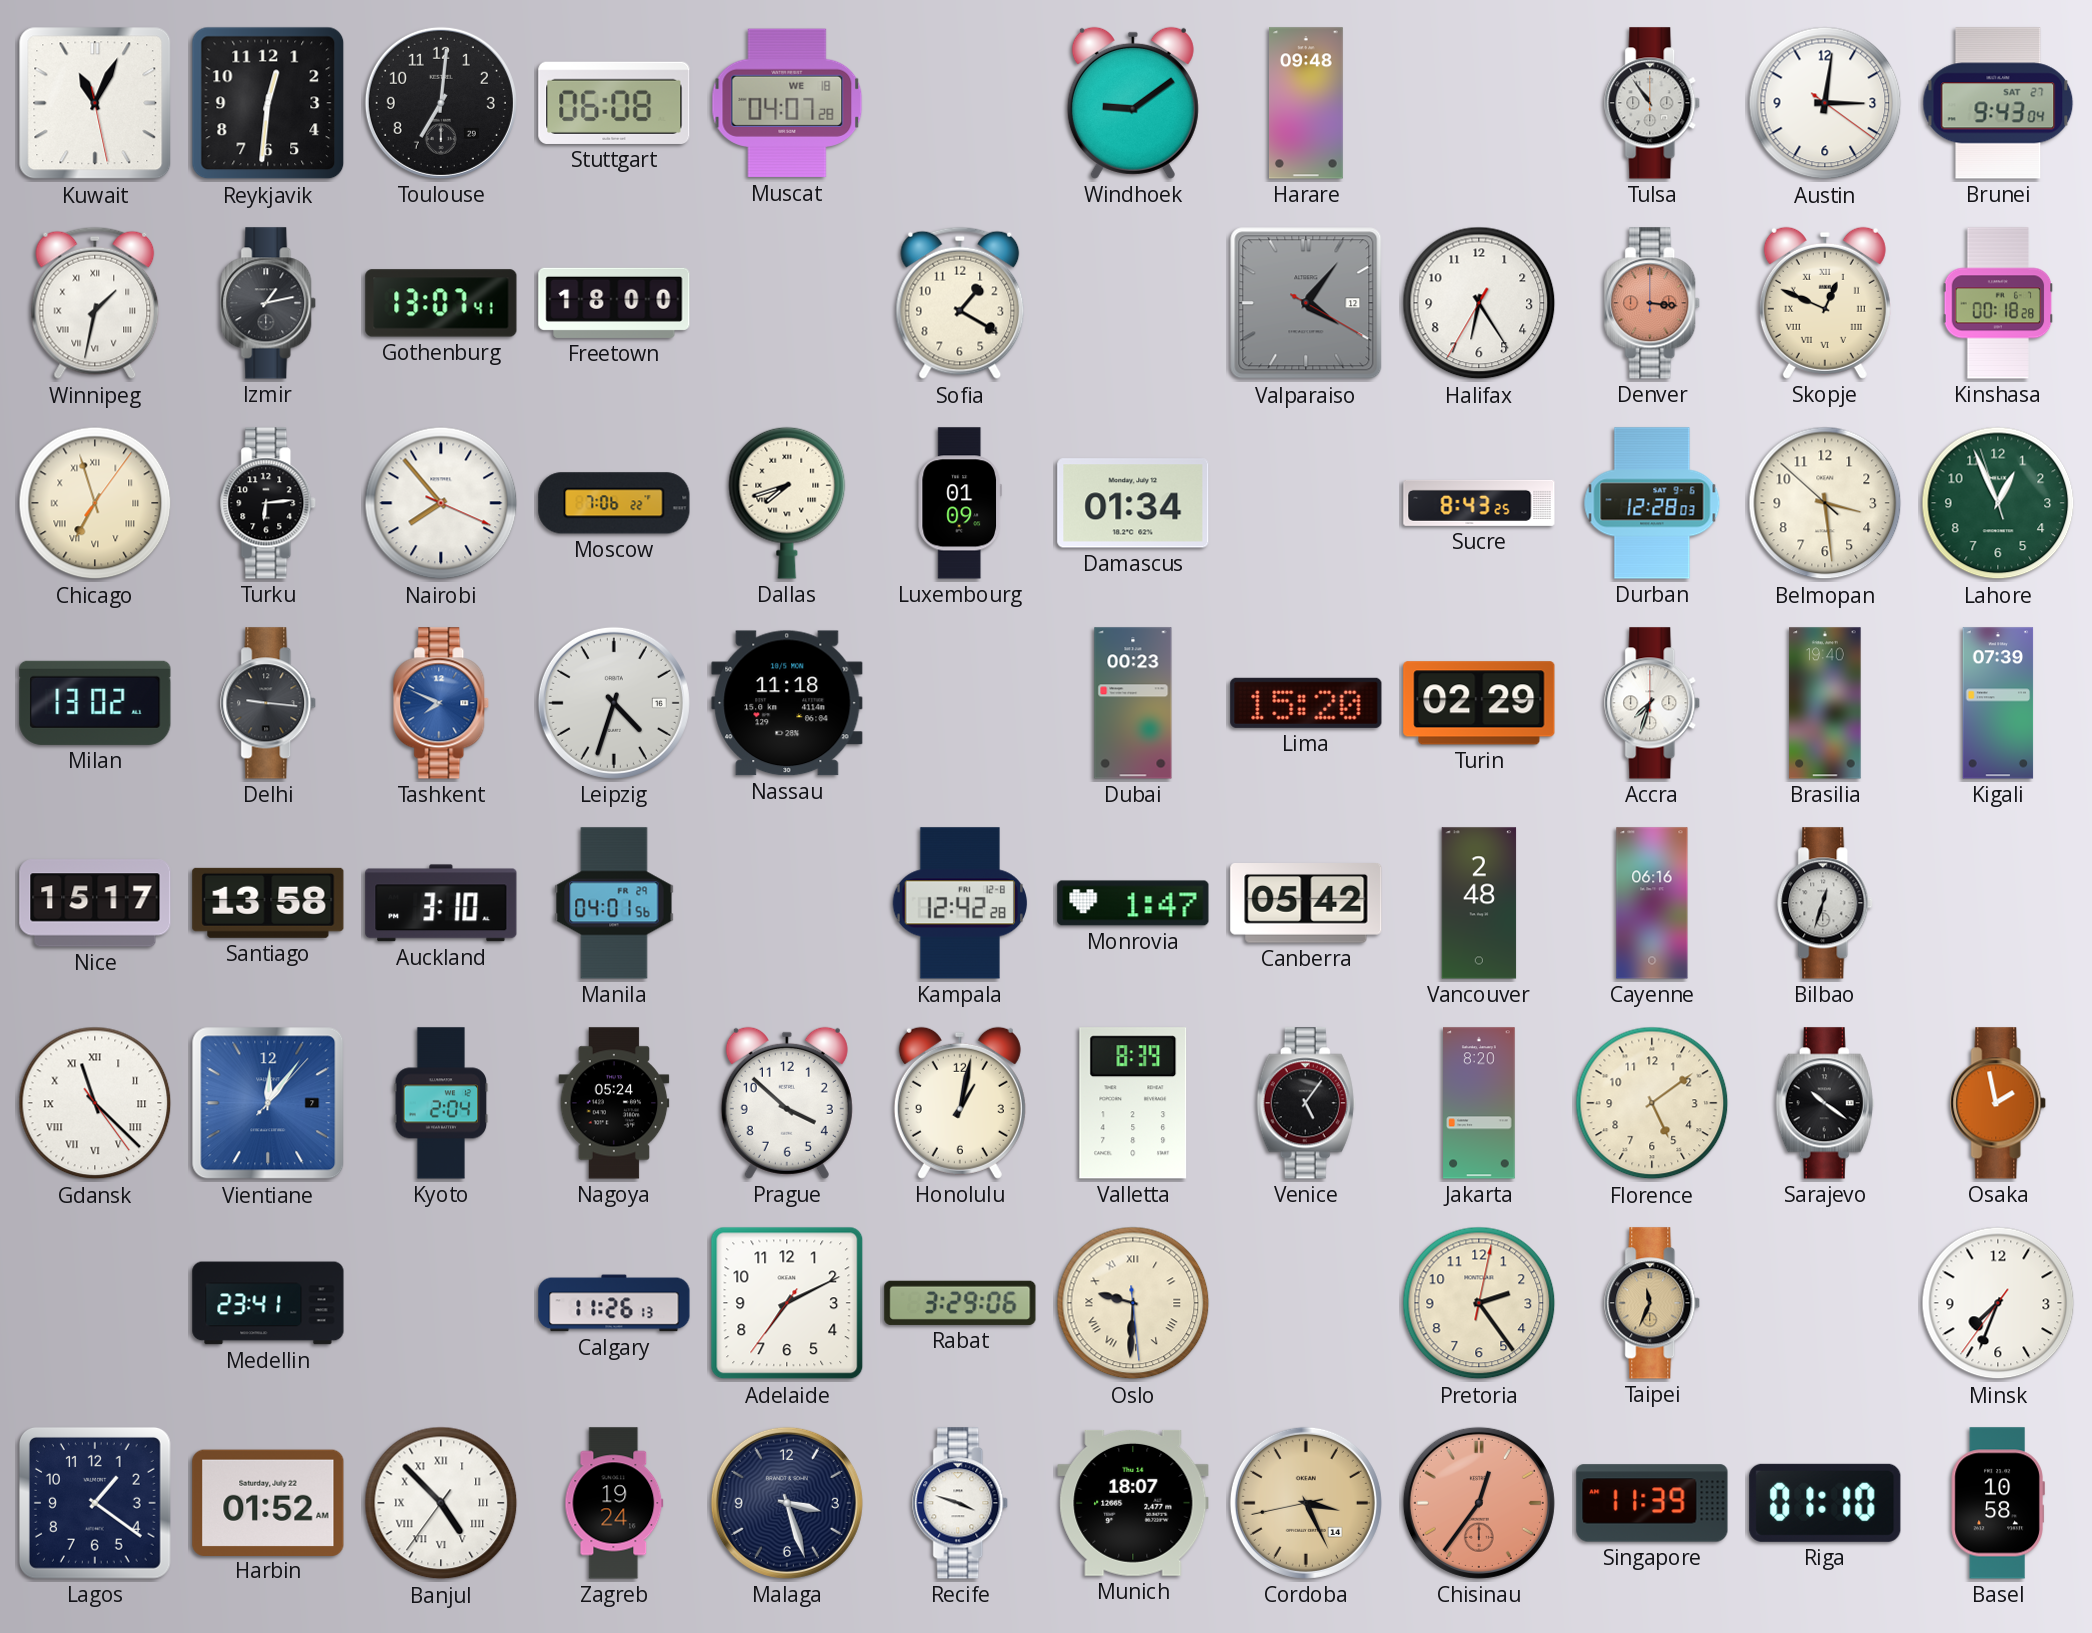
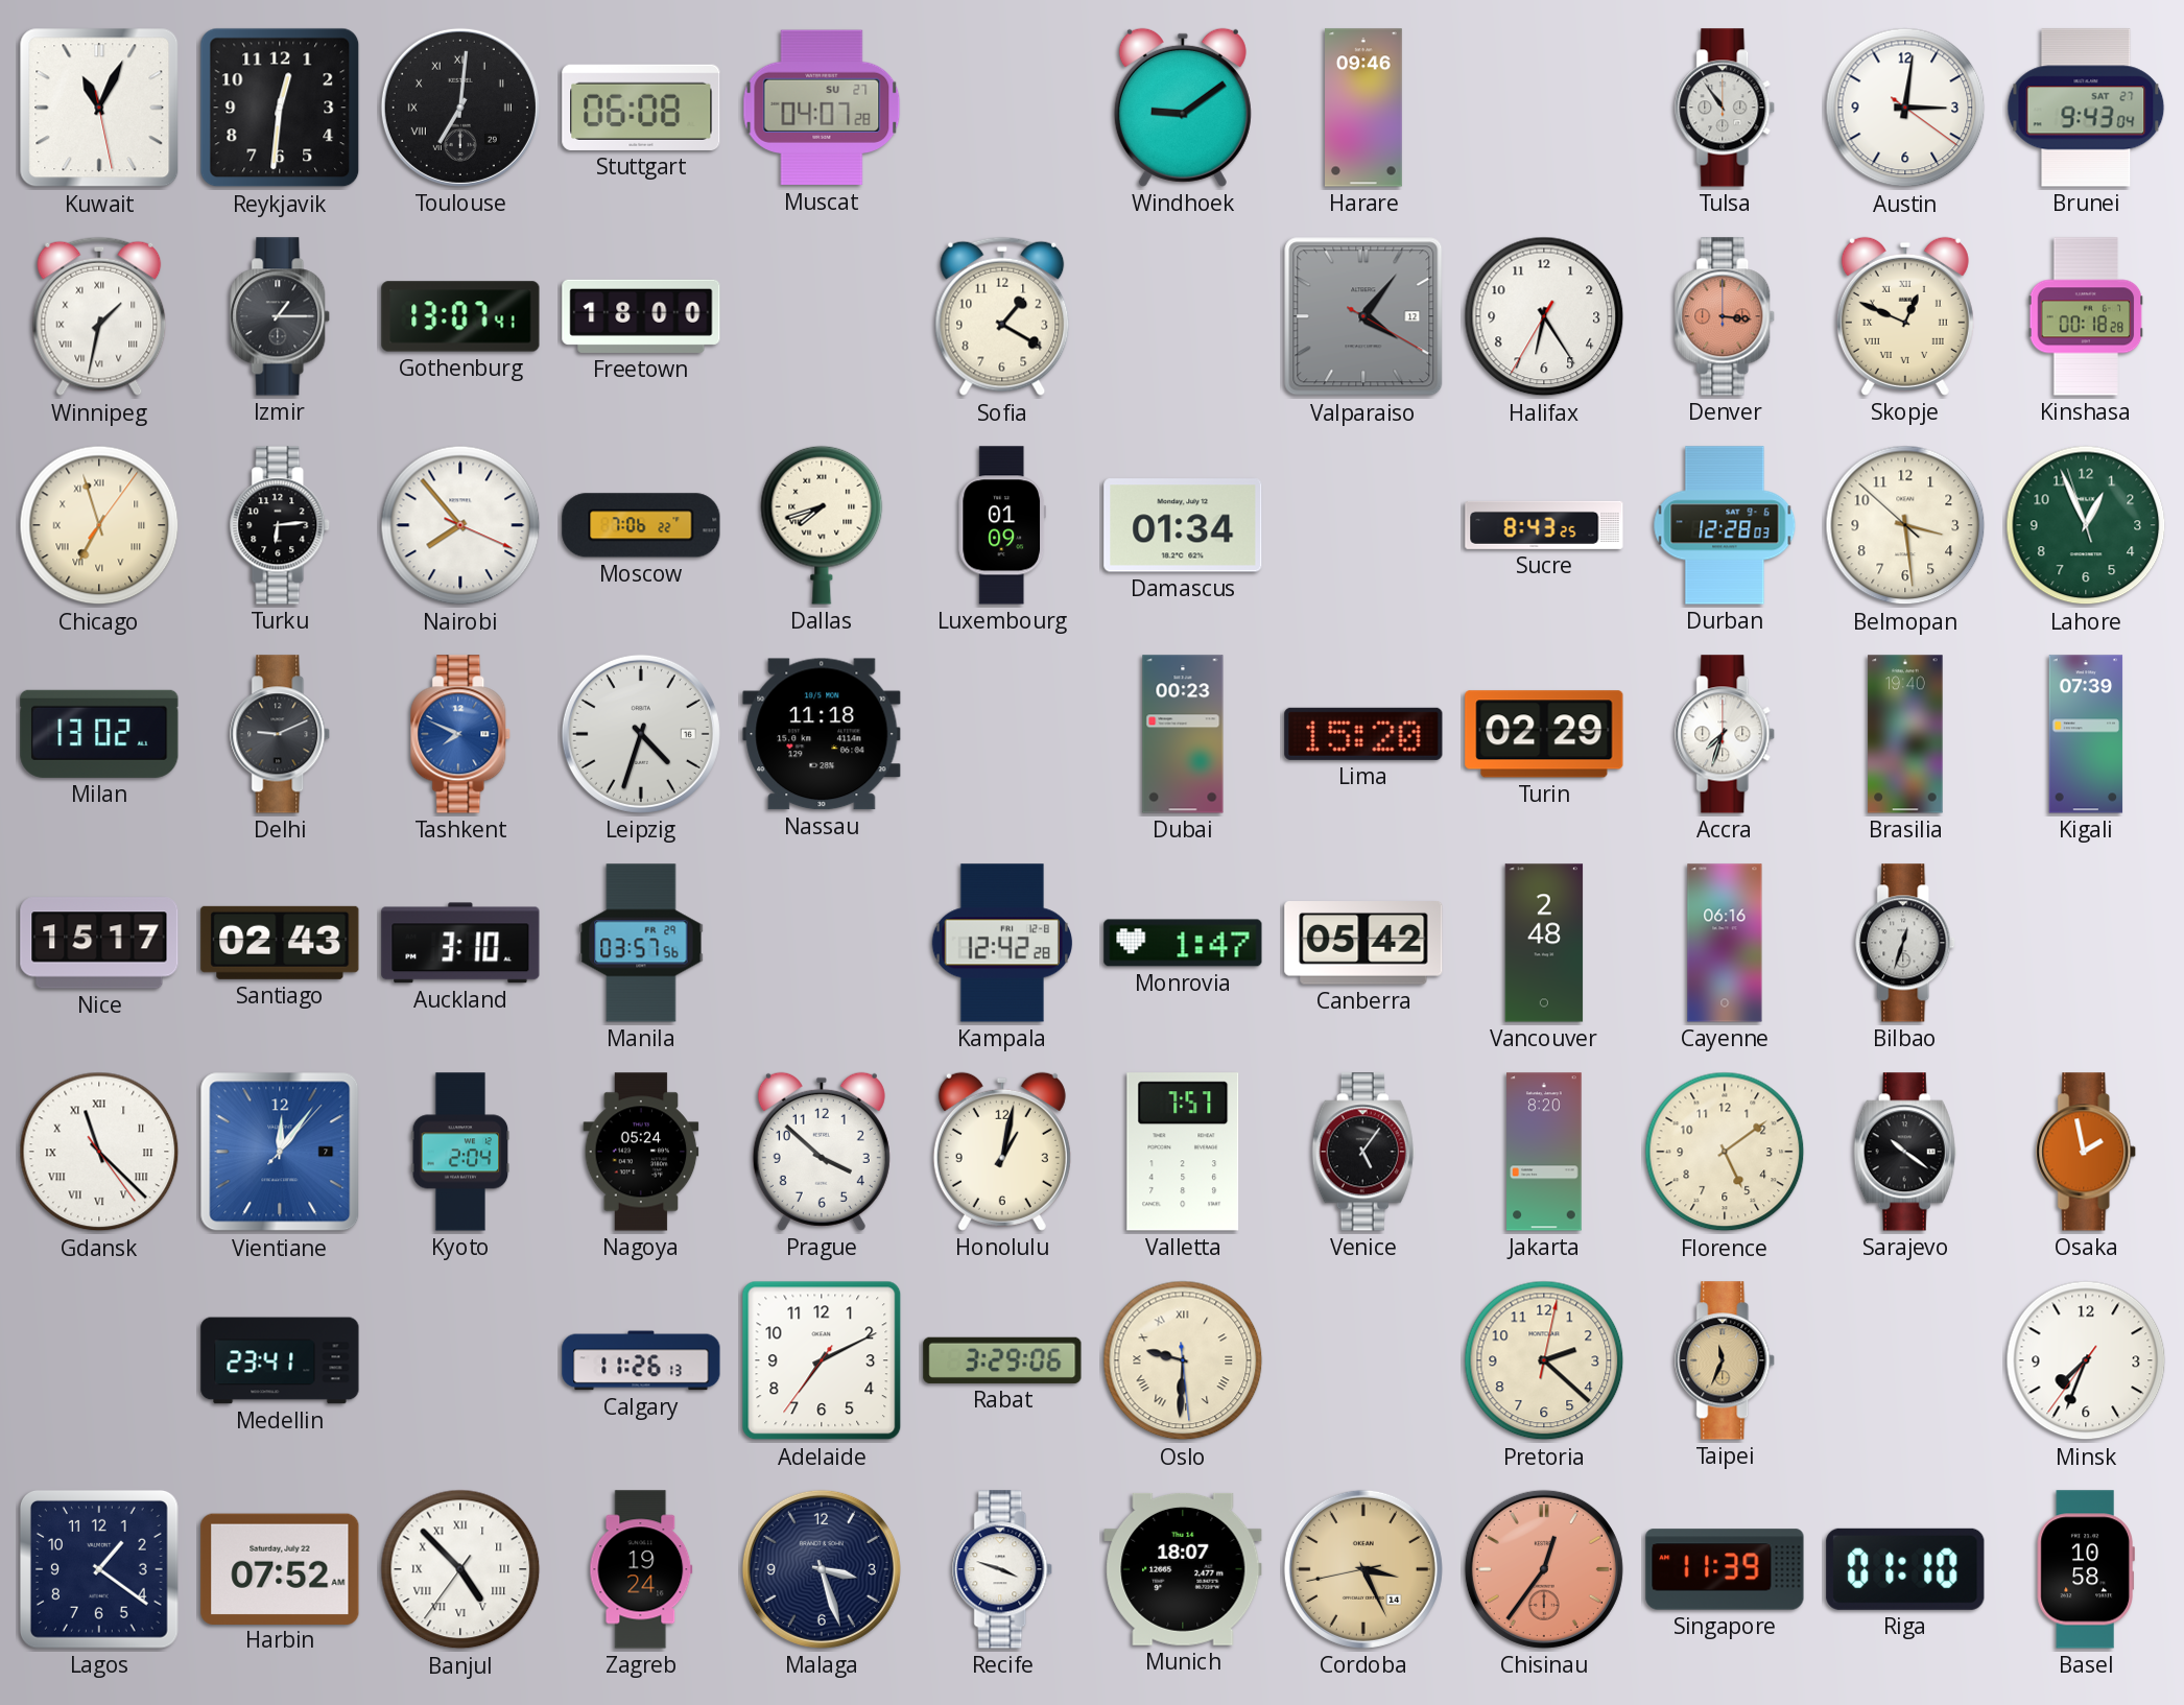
Toulouse numerals: Arabic -> Roman
Muscat date: WE 18 -> SU 27
Harare: 09:48 -> 09:46
Izmir: 1:13 -> 1:15
Delhi: 9:16 -> 9:11
Santiago: 13:58 -> 02:43
Manila: 04:01 -> 03:57
Valletta: 8:39 -> 7:57
Pretoria: 2:24 -> 2:22
Harbin: 01:52 -> 07:52
